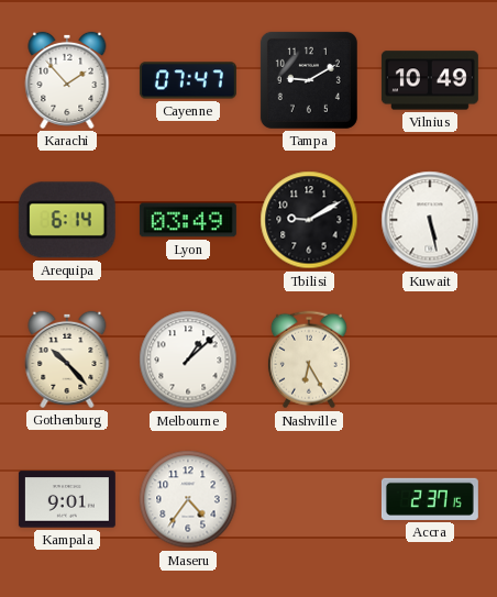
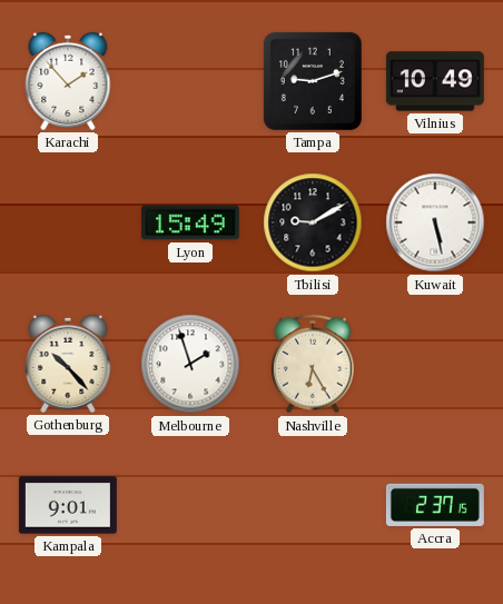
Cayenne: 07:47 -> none
Tampa: 9:10 -> 9:12
Arequipa: 6:14 -> none
Lyon: 03:49 -> 15:49
Melbourne: 1:08 -> 1:57
Maseru: 4:36 -> none
